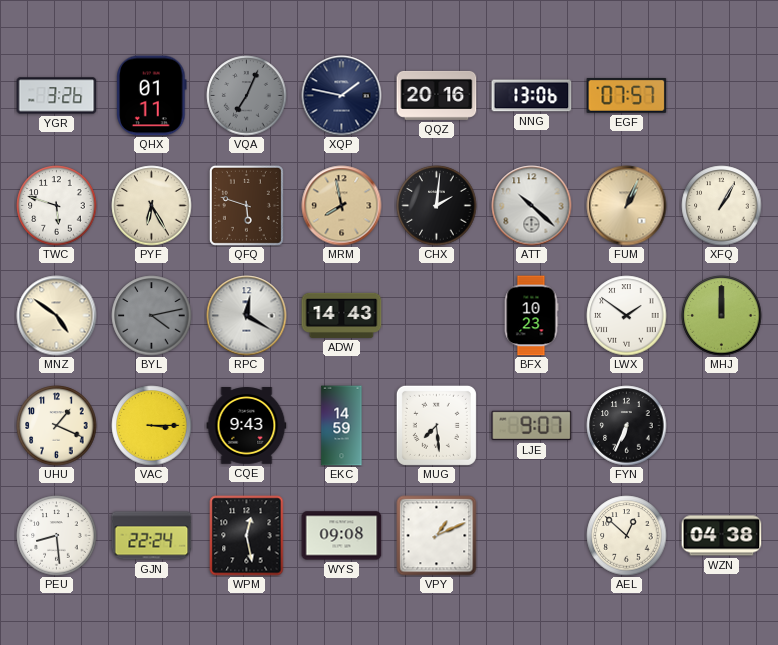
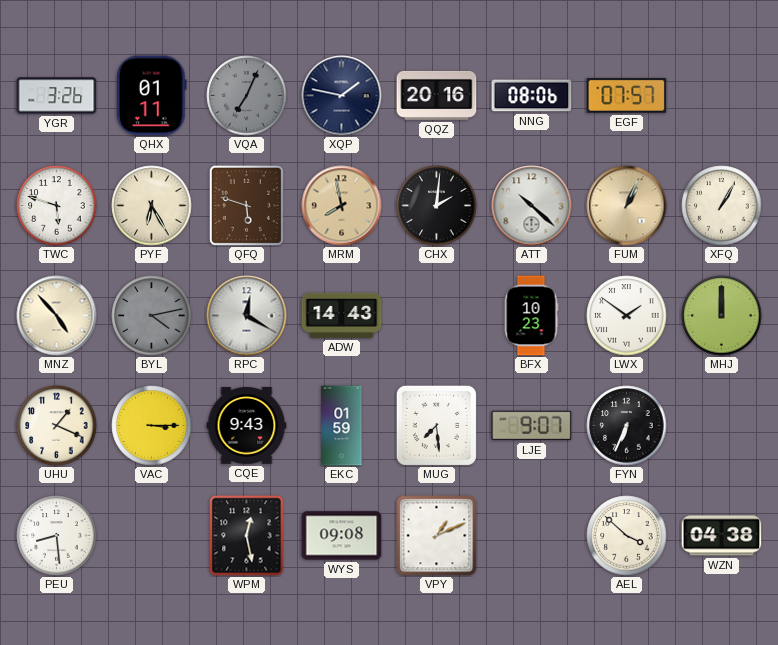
NNG: 13:06 -> 08:06
MNZ: 4:51 -> 4:53
EKC: 14:59 -> 01:59
GJN: 22:24 -> none
AEL: 12:52 -> 3:52
